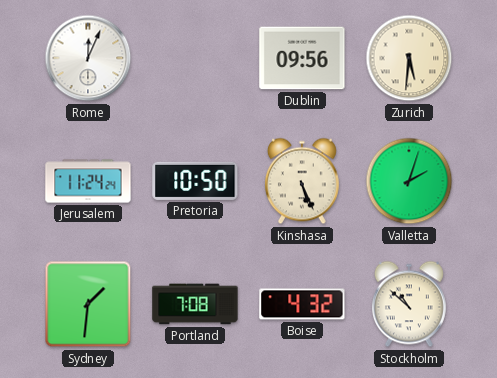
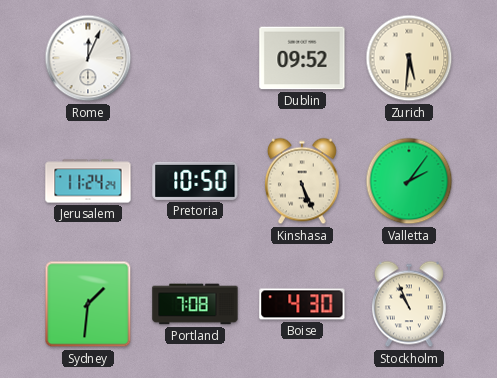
Dublin: 09:56 -> 09:52
Valletta: 2:03 -> 2:06
Boise: 4:32 -> 4:30
Stockholm: 10:52 -> 10:56
